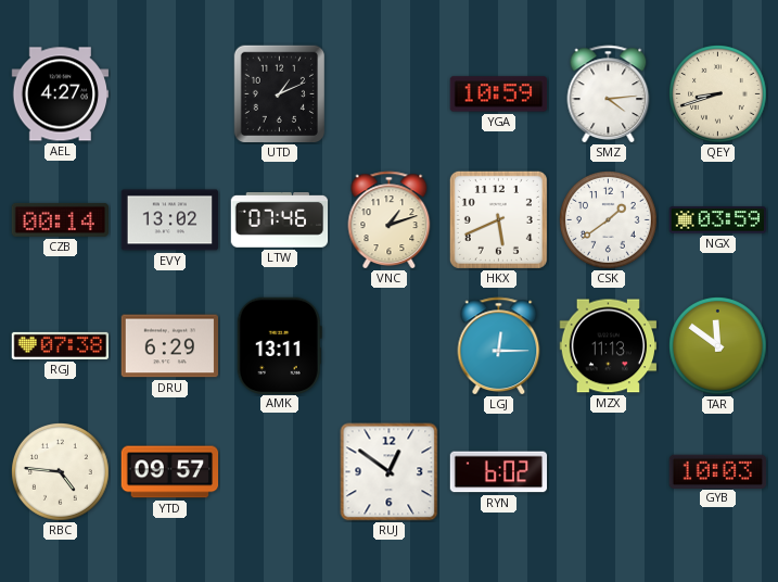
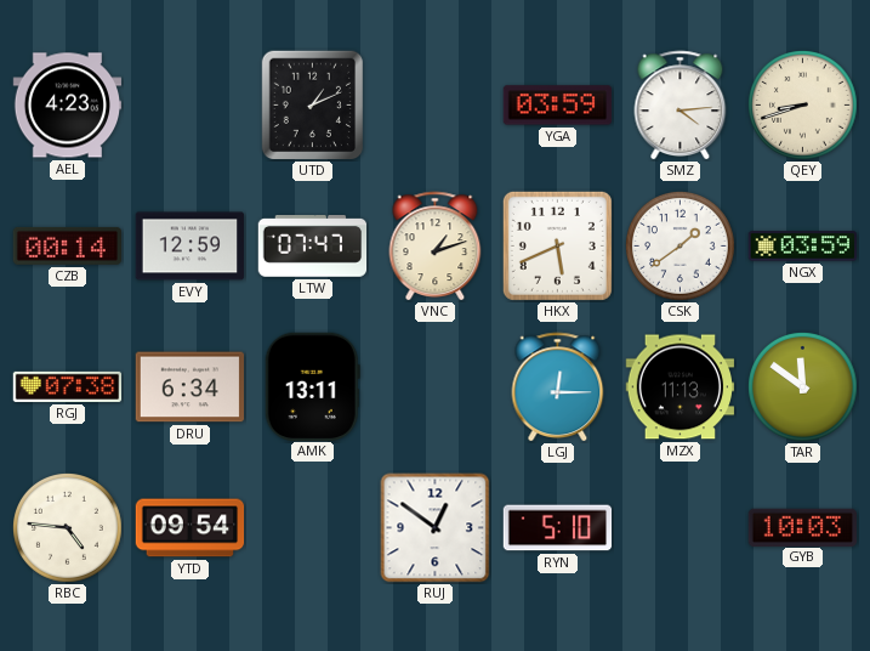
AEL: 4:27 -> 4:23
YGA: 10:59 -> 03:59
EVY: 13:02 -> 12:59
LTW: 07:46 -> 07:47
DRU: 6:29 -> 6:34
YTD: 09:57 -> 09:54
RYN: 6:02 -> 5:10
